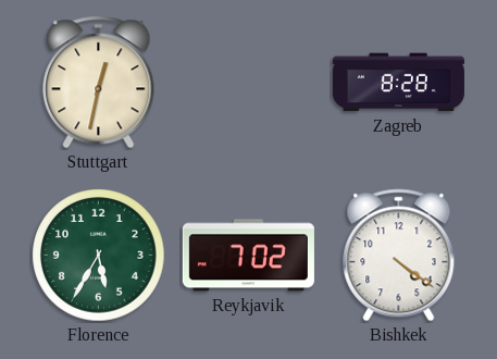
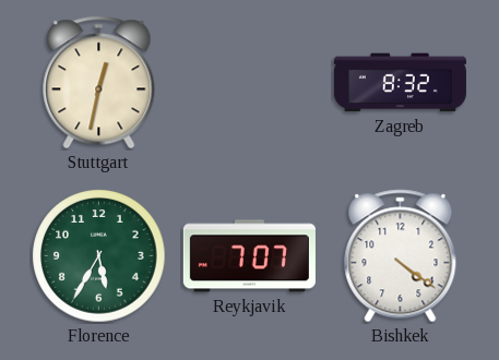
Zagreb: 8:28 -> 8:32
Reykjavik: 7:02 -> 7:07
